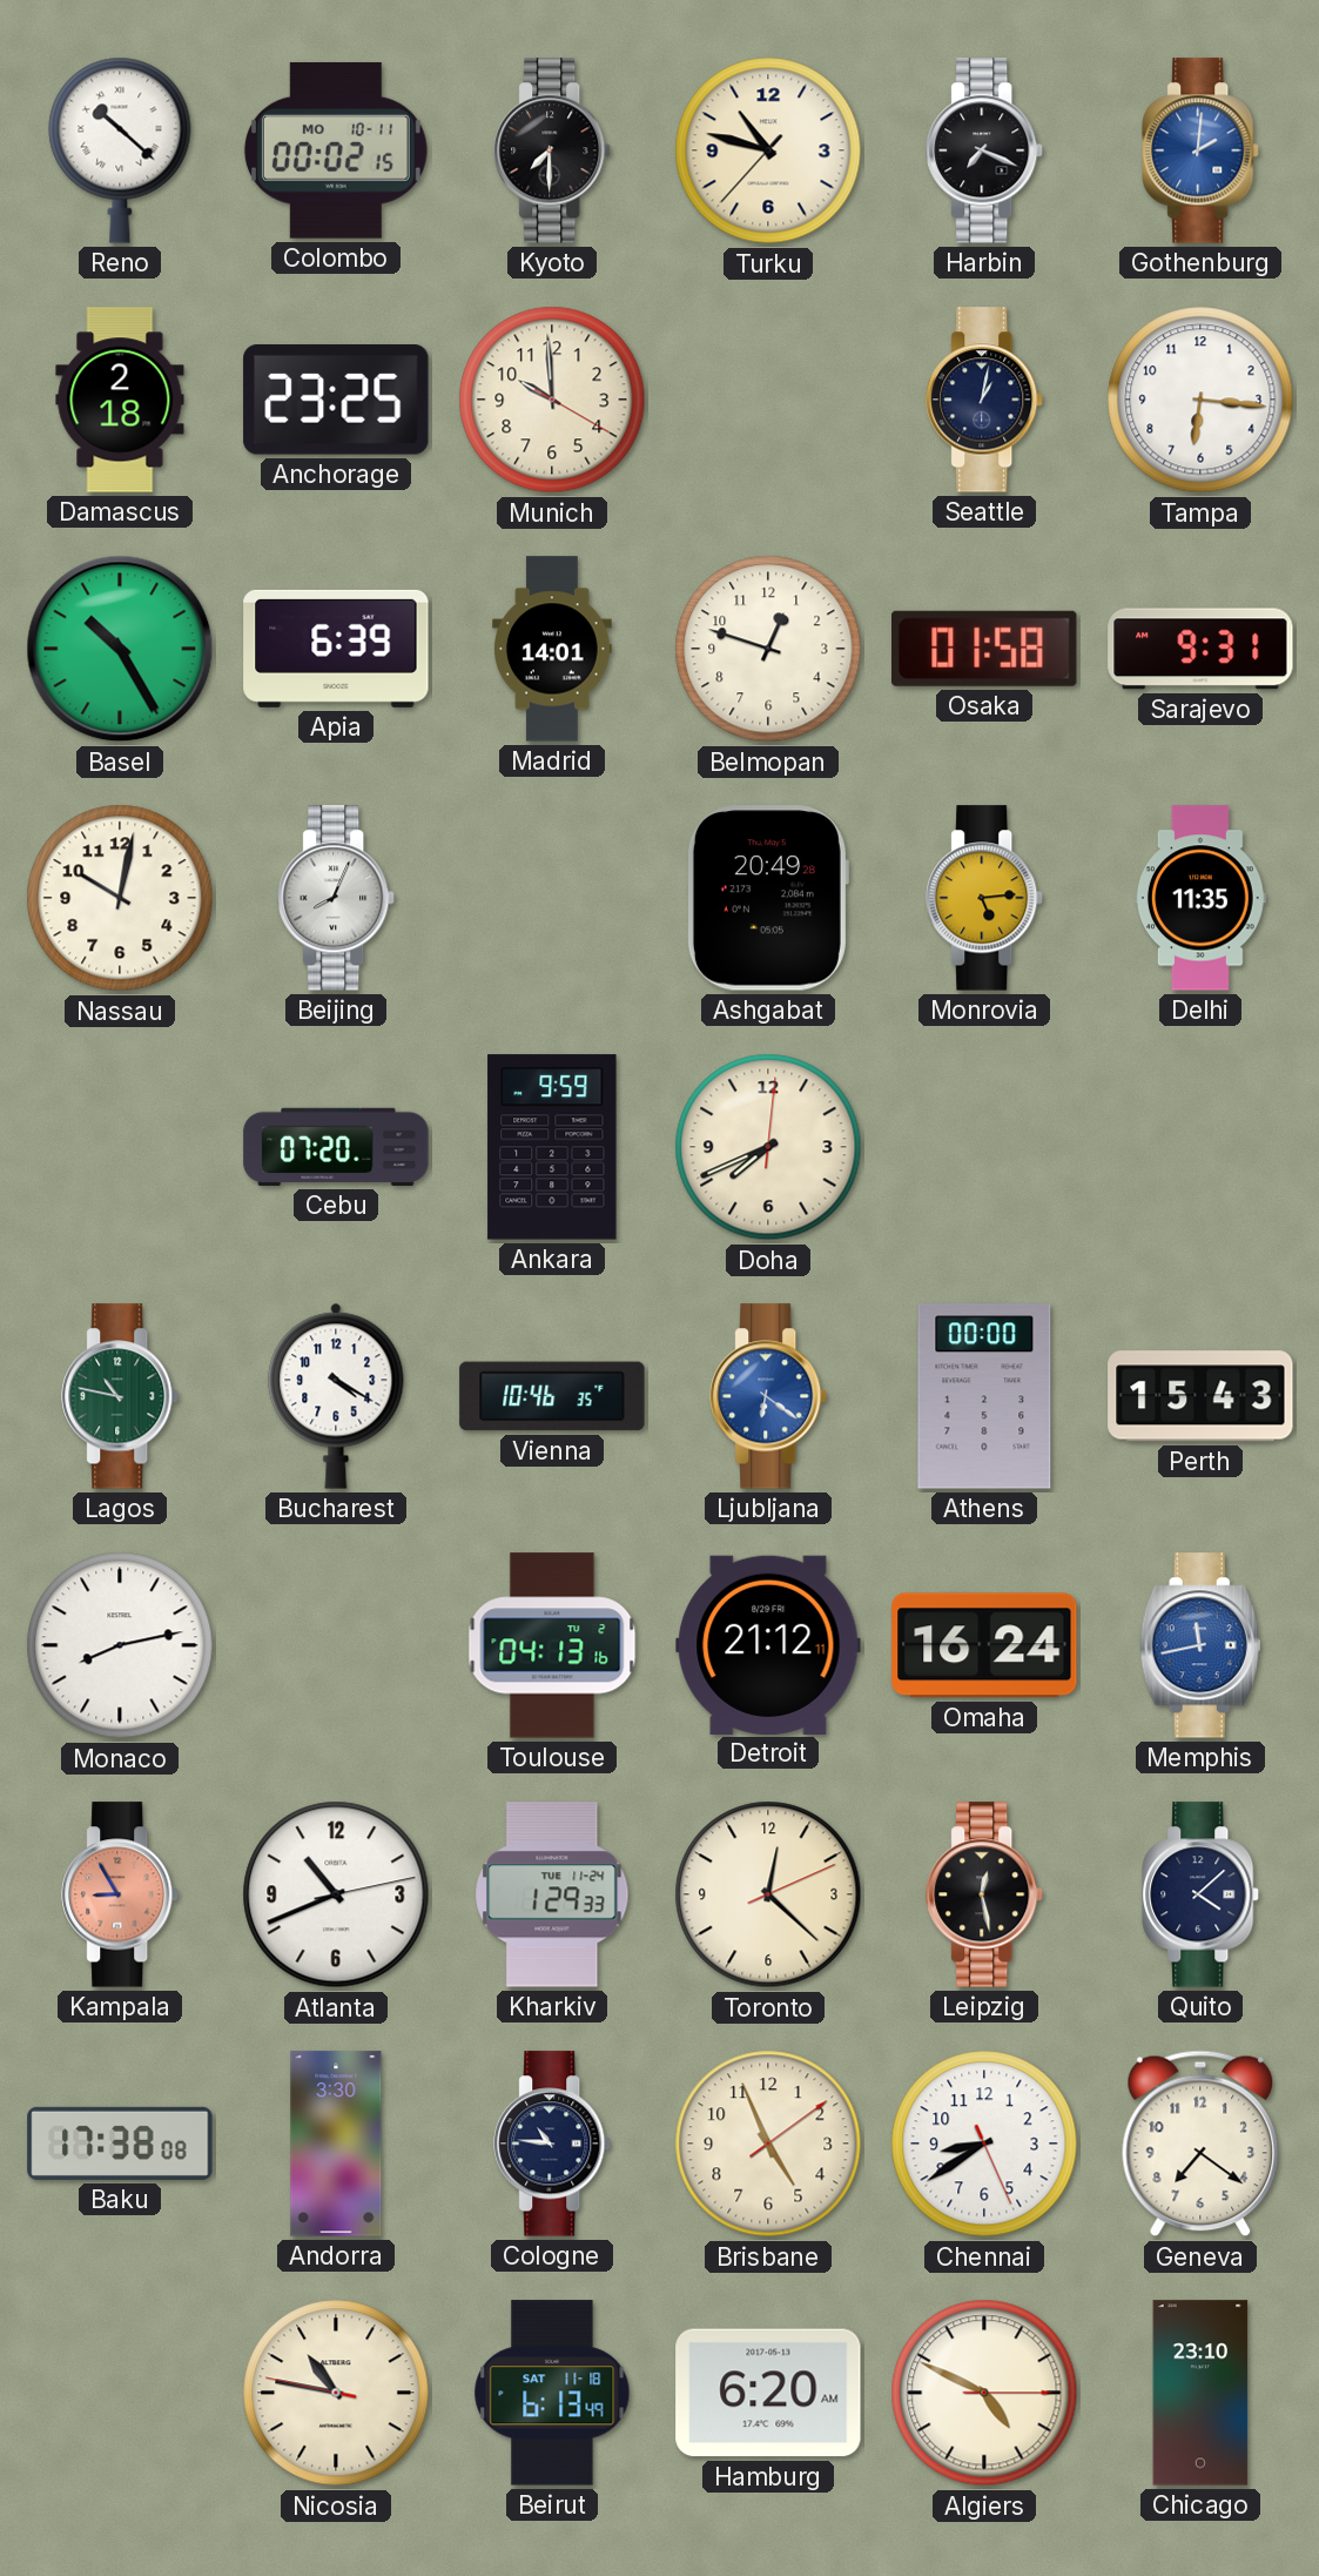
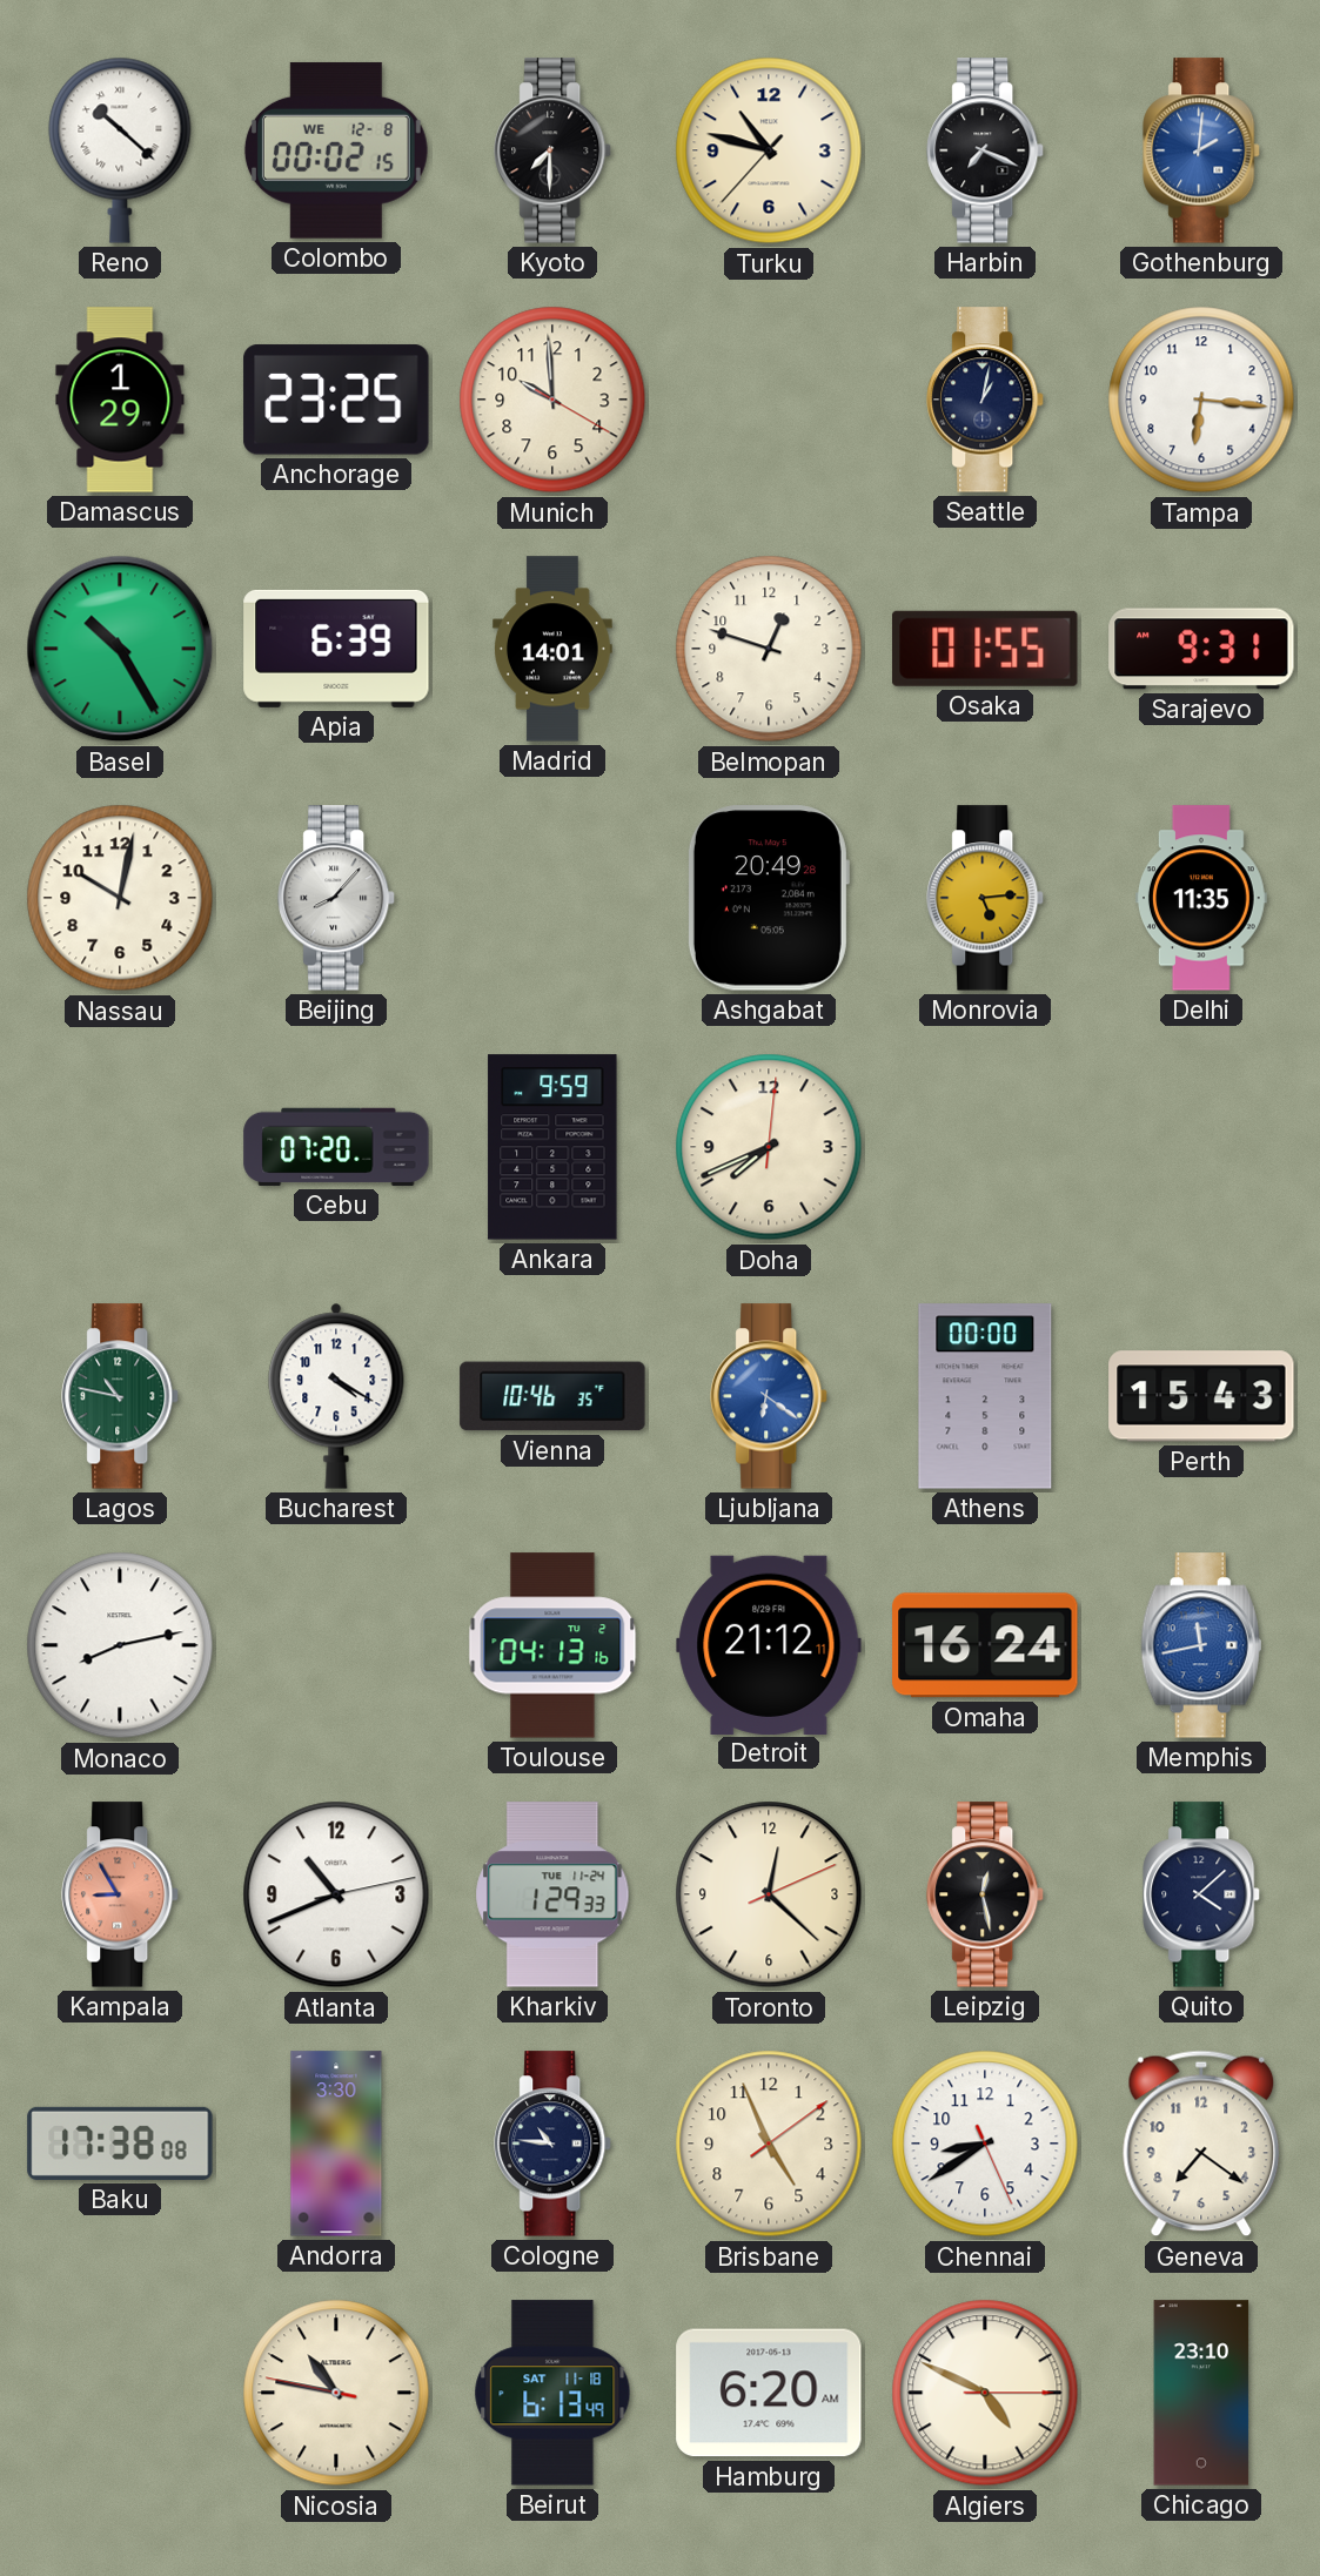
Colombo date: MO 10-11 -> WE 12-8
Damascus: 2:18 -> 1:29
Osaka: 01:58 -> 01:55
Beijing: 8:04 -> 8:07
